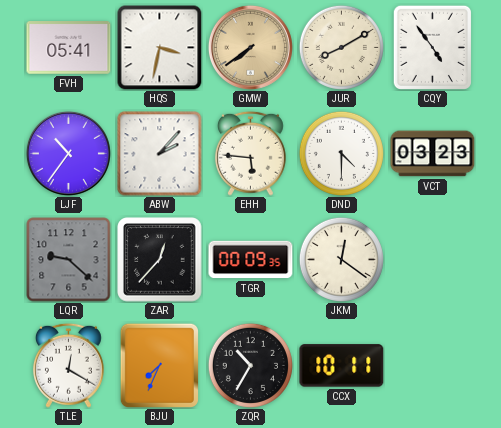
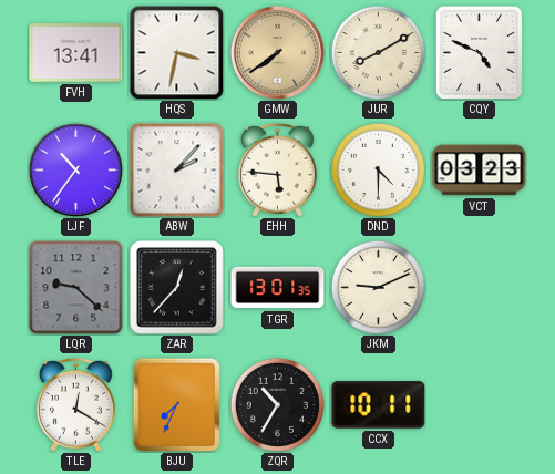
FVH: 05:41 -> 13:41
CQY: 4:54 -> 4:49
TGR: 00:09 -> 13:01
JKM: 12:21 -> 9:11
